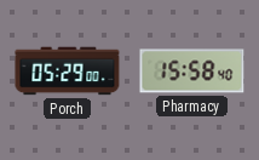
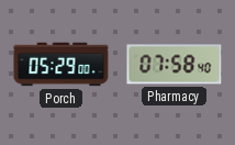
Pharmacy: 15:58 -> 07:58
